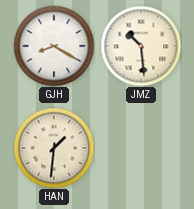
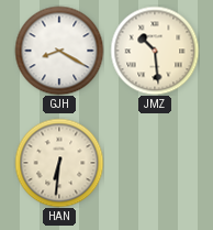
HAN: 1:31 -> 6:31
